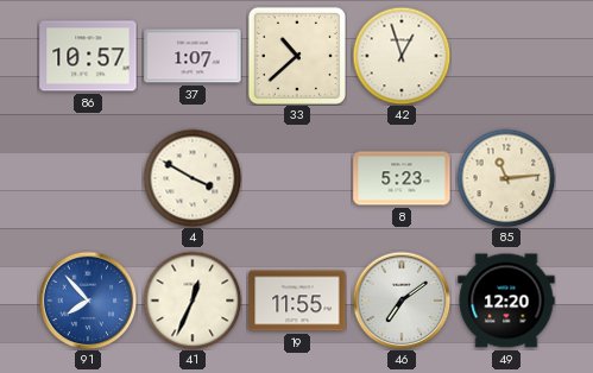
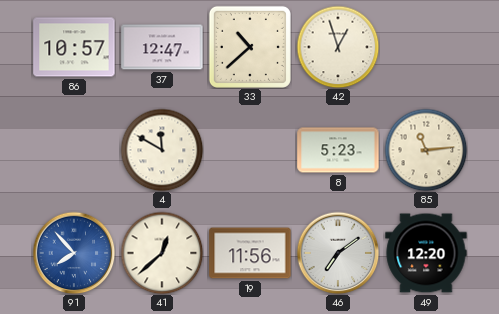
37: 1:07 -> 12:47
4: 3:50 -> 11:50
41: 12:34 -> 12:38
19: 11:55 -> 11:56
